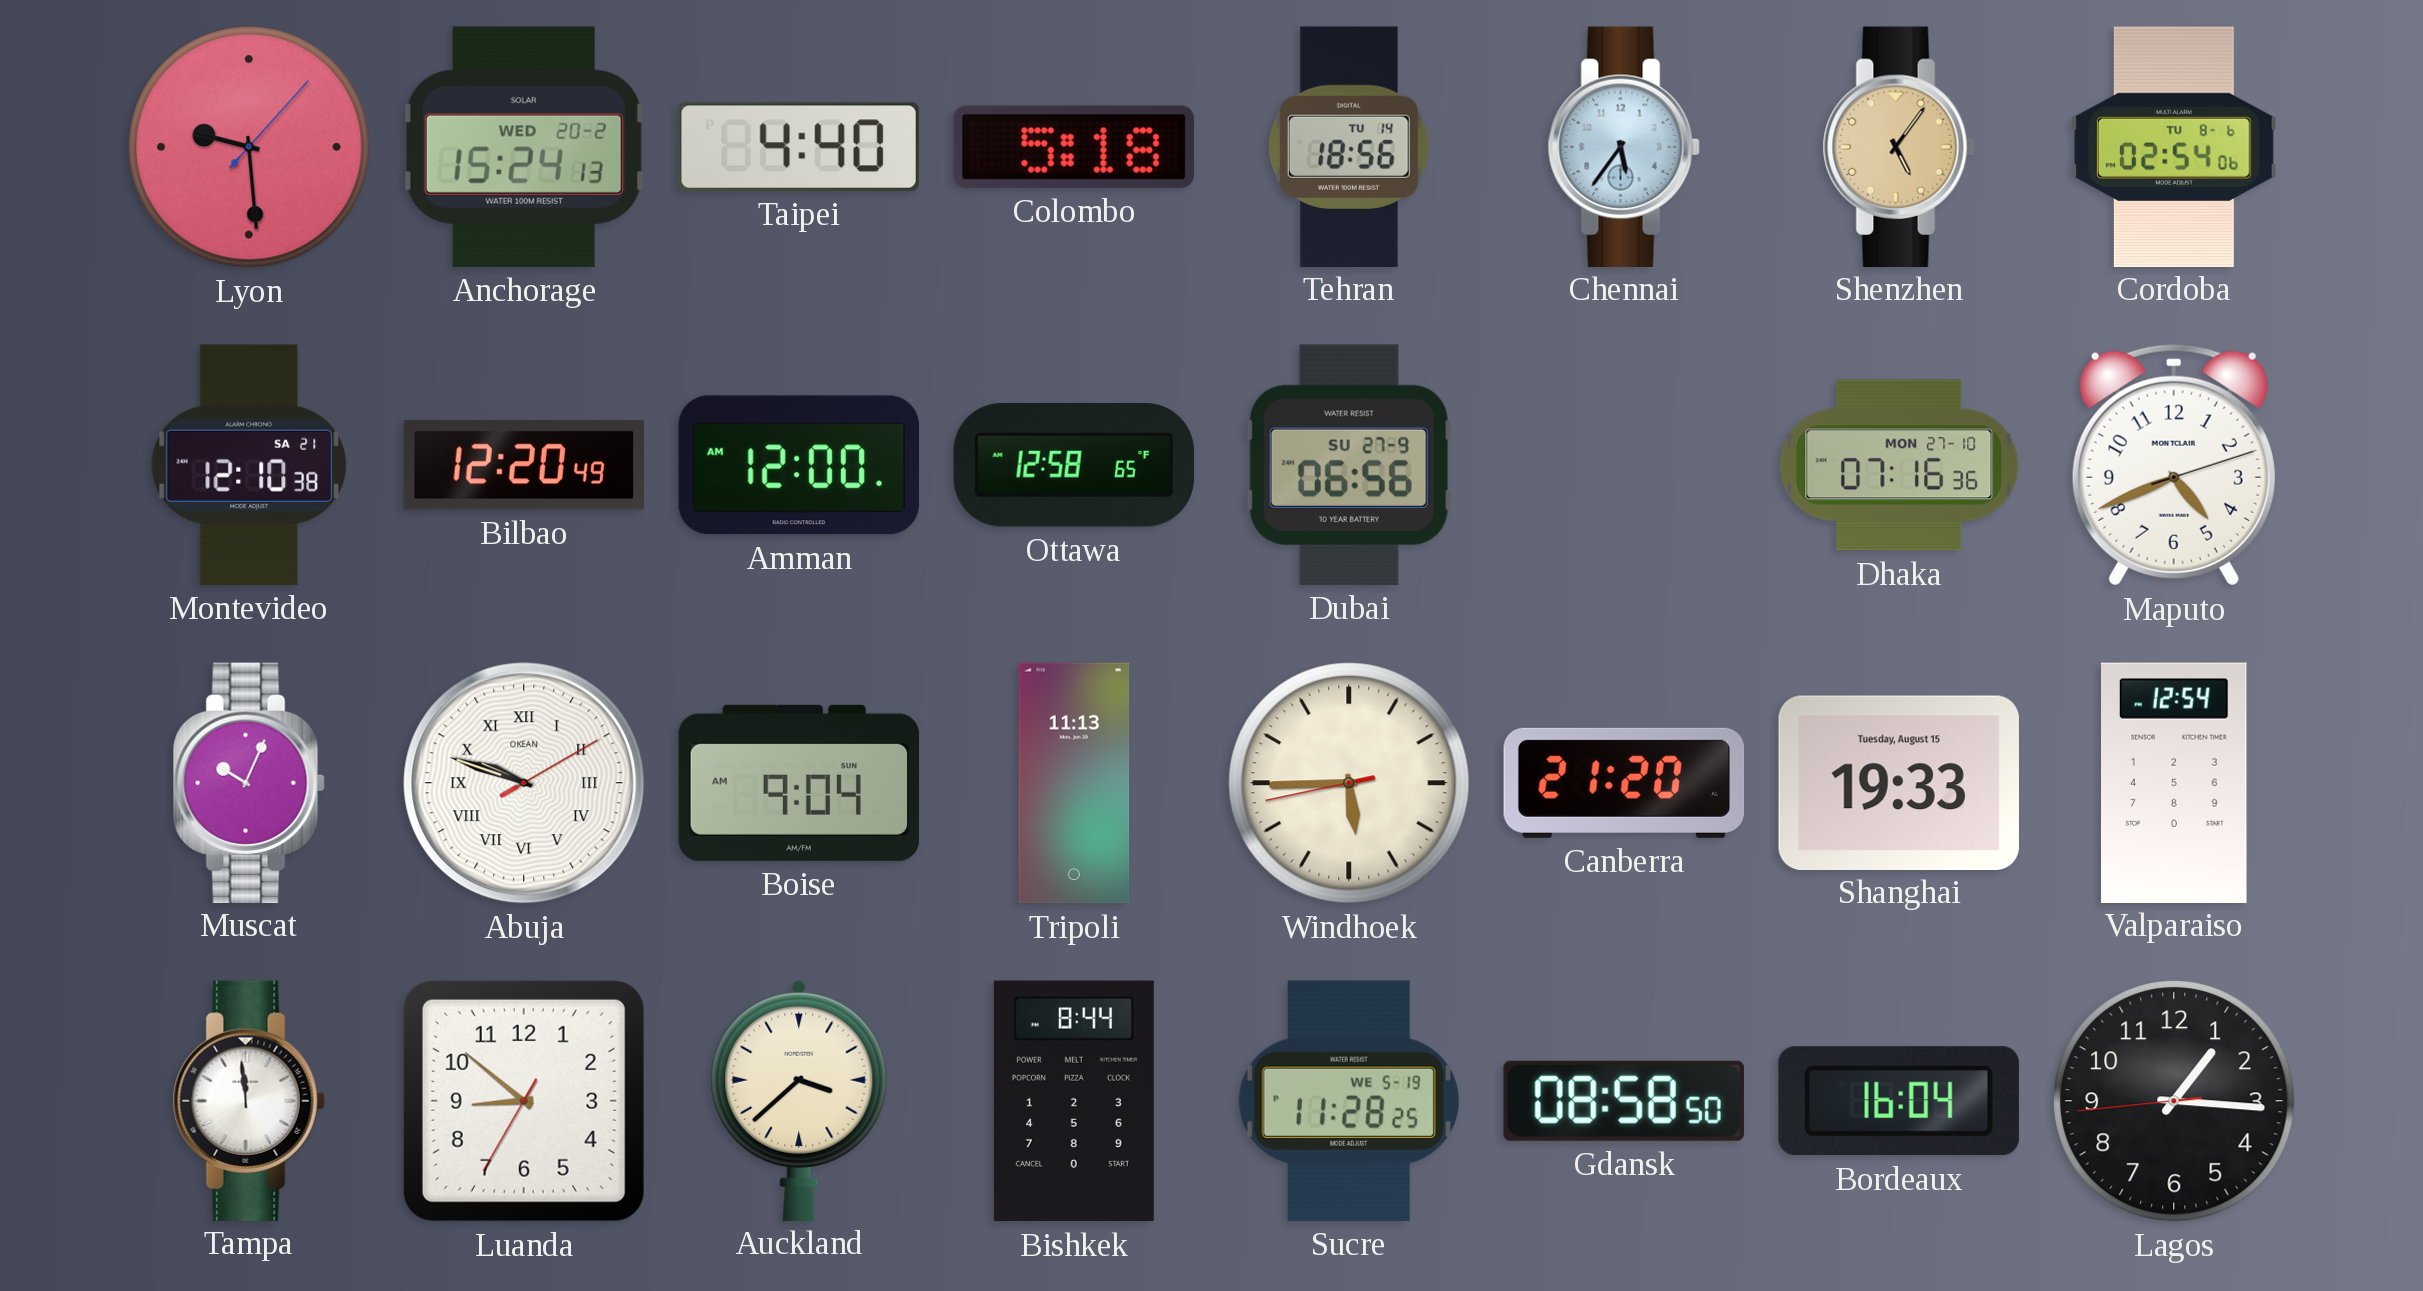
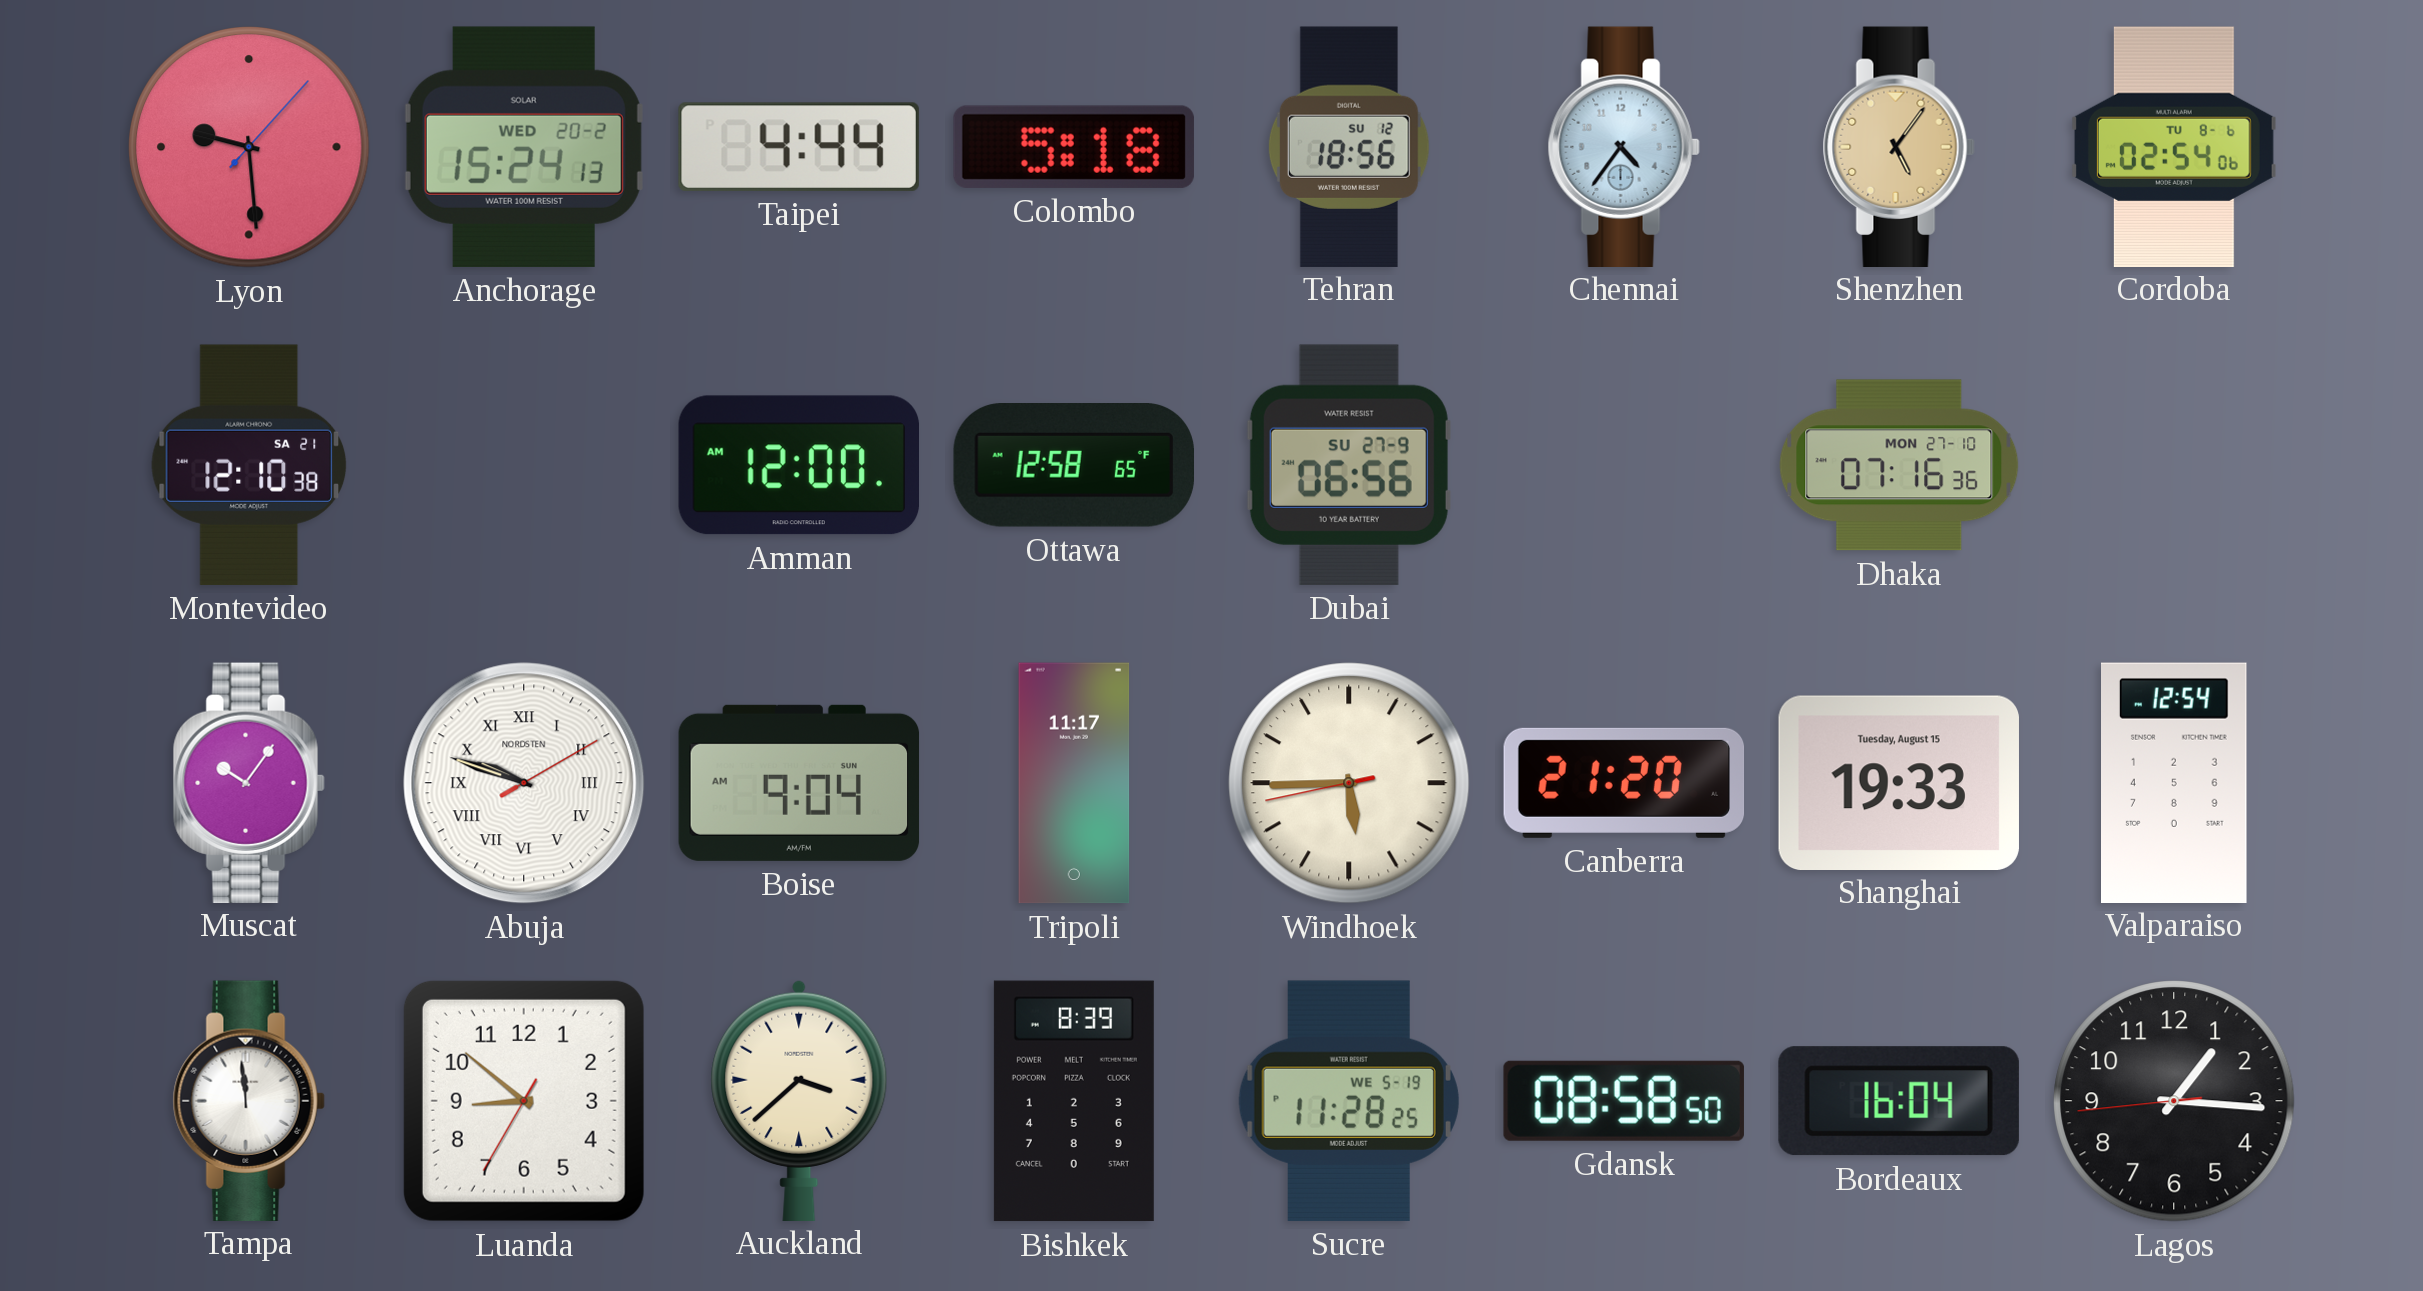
Taipei: 4:40 -> 4:44
Tehran date: TU 14 -> SU 12
Chennai: 5:36 -> 4:36
Bilbao: 12:20 -> none
Maputo: 4:41 -> none
Muscat: 10:04 -> 10:06
Abuja brand: OKEAN -> NORDSTEN
Tripoli: 11:13 -> 11:17
Bishkek: 8:44 -> 8:39
